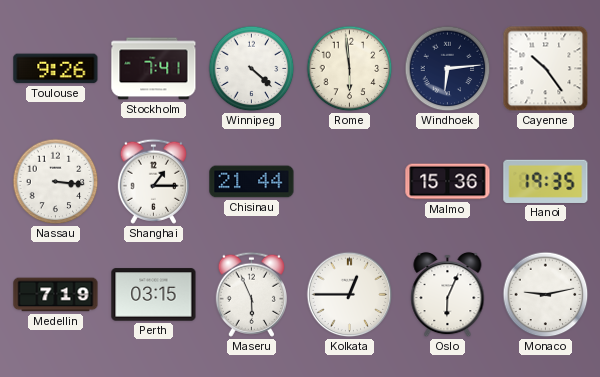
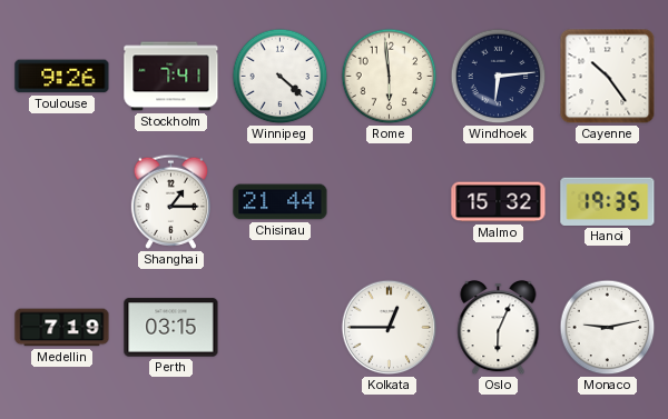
Nassau: 3:16 -> none
Malmo: 15:36 -> 15:32
Maseru: 5:56 -> none
